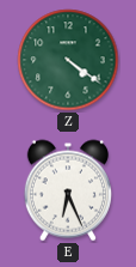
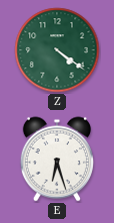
E: 6:26 -> 6:27
